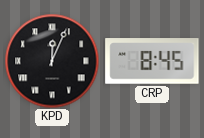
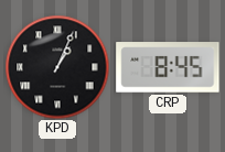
KPD: 12:04 -> 1:04
